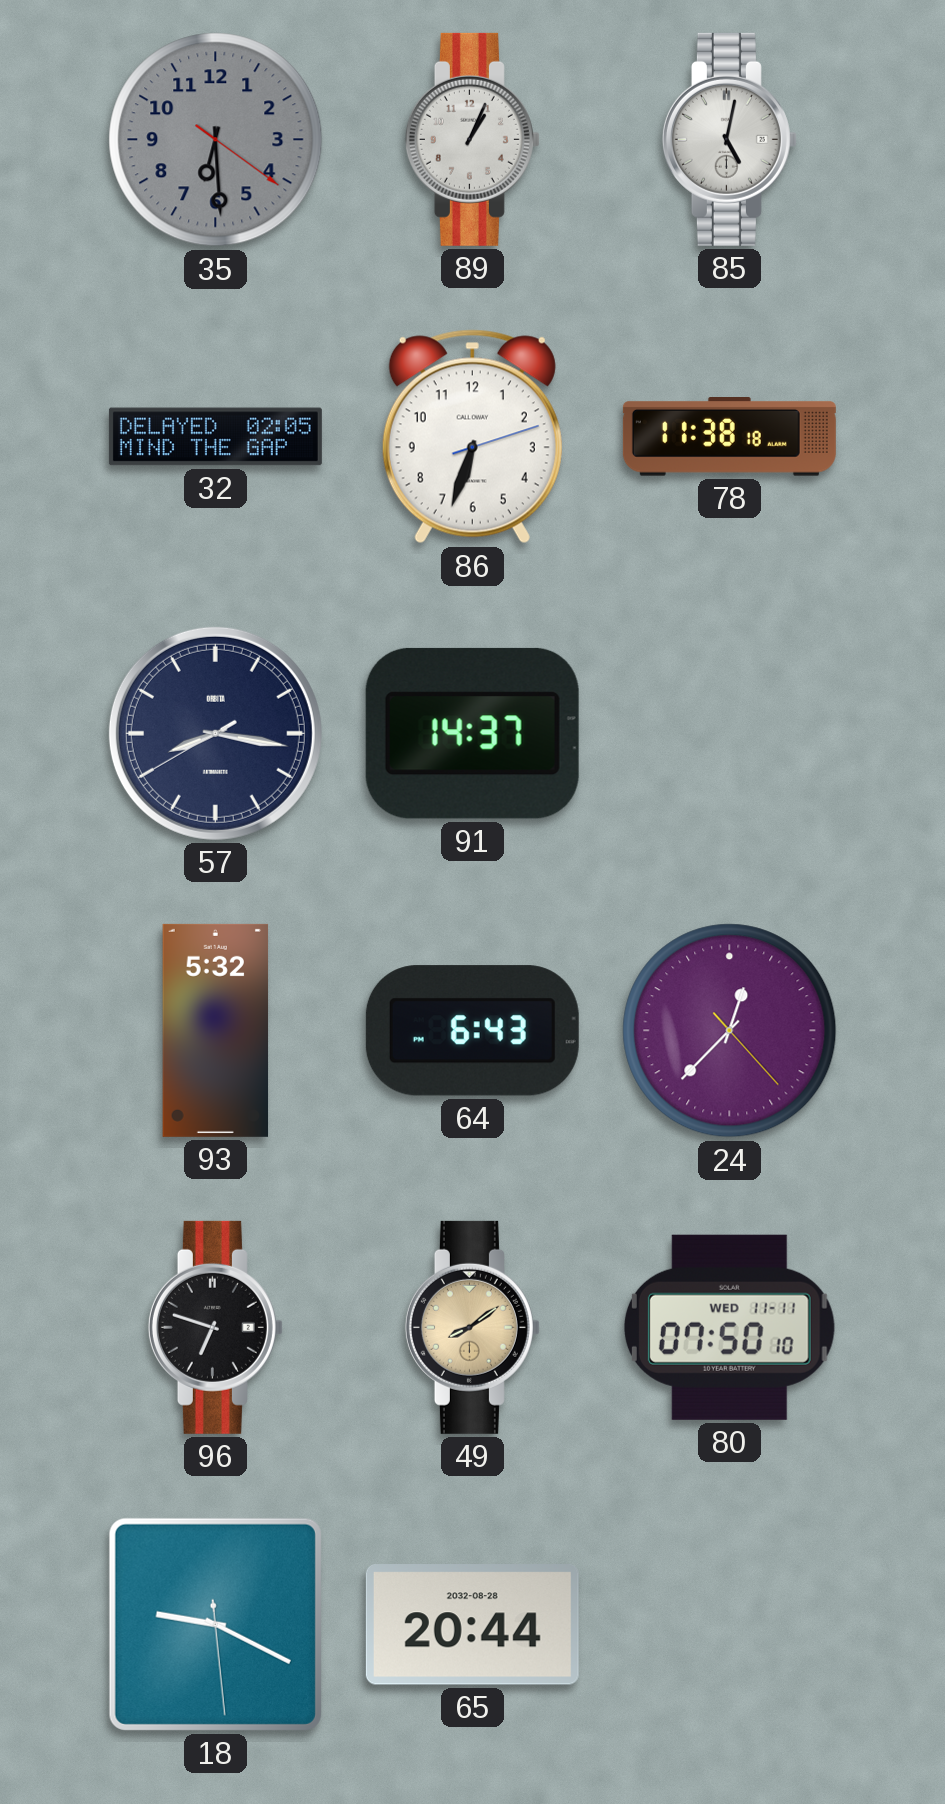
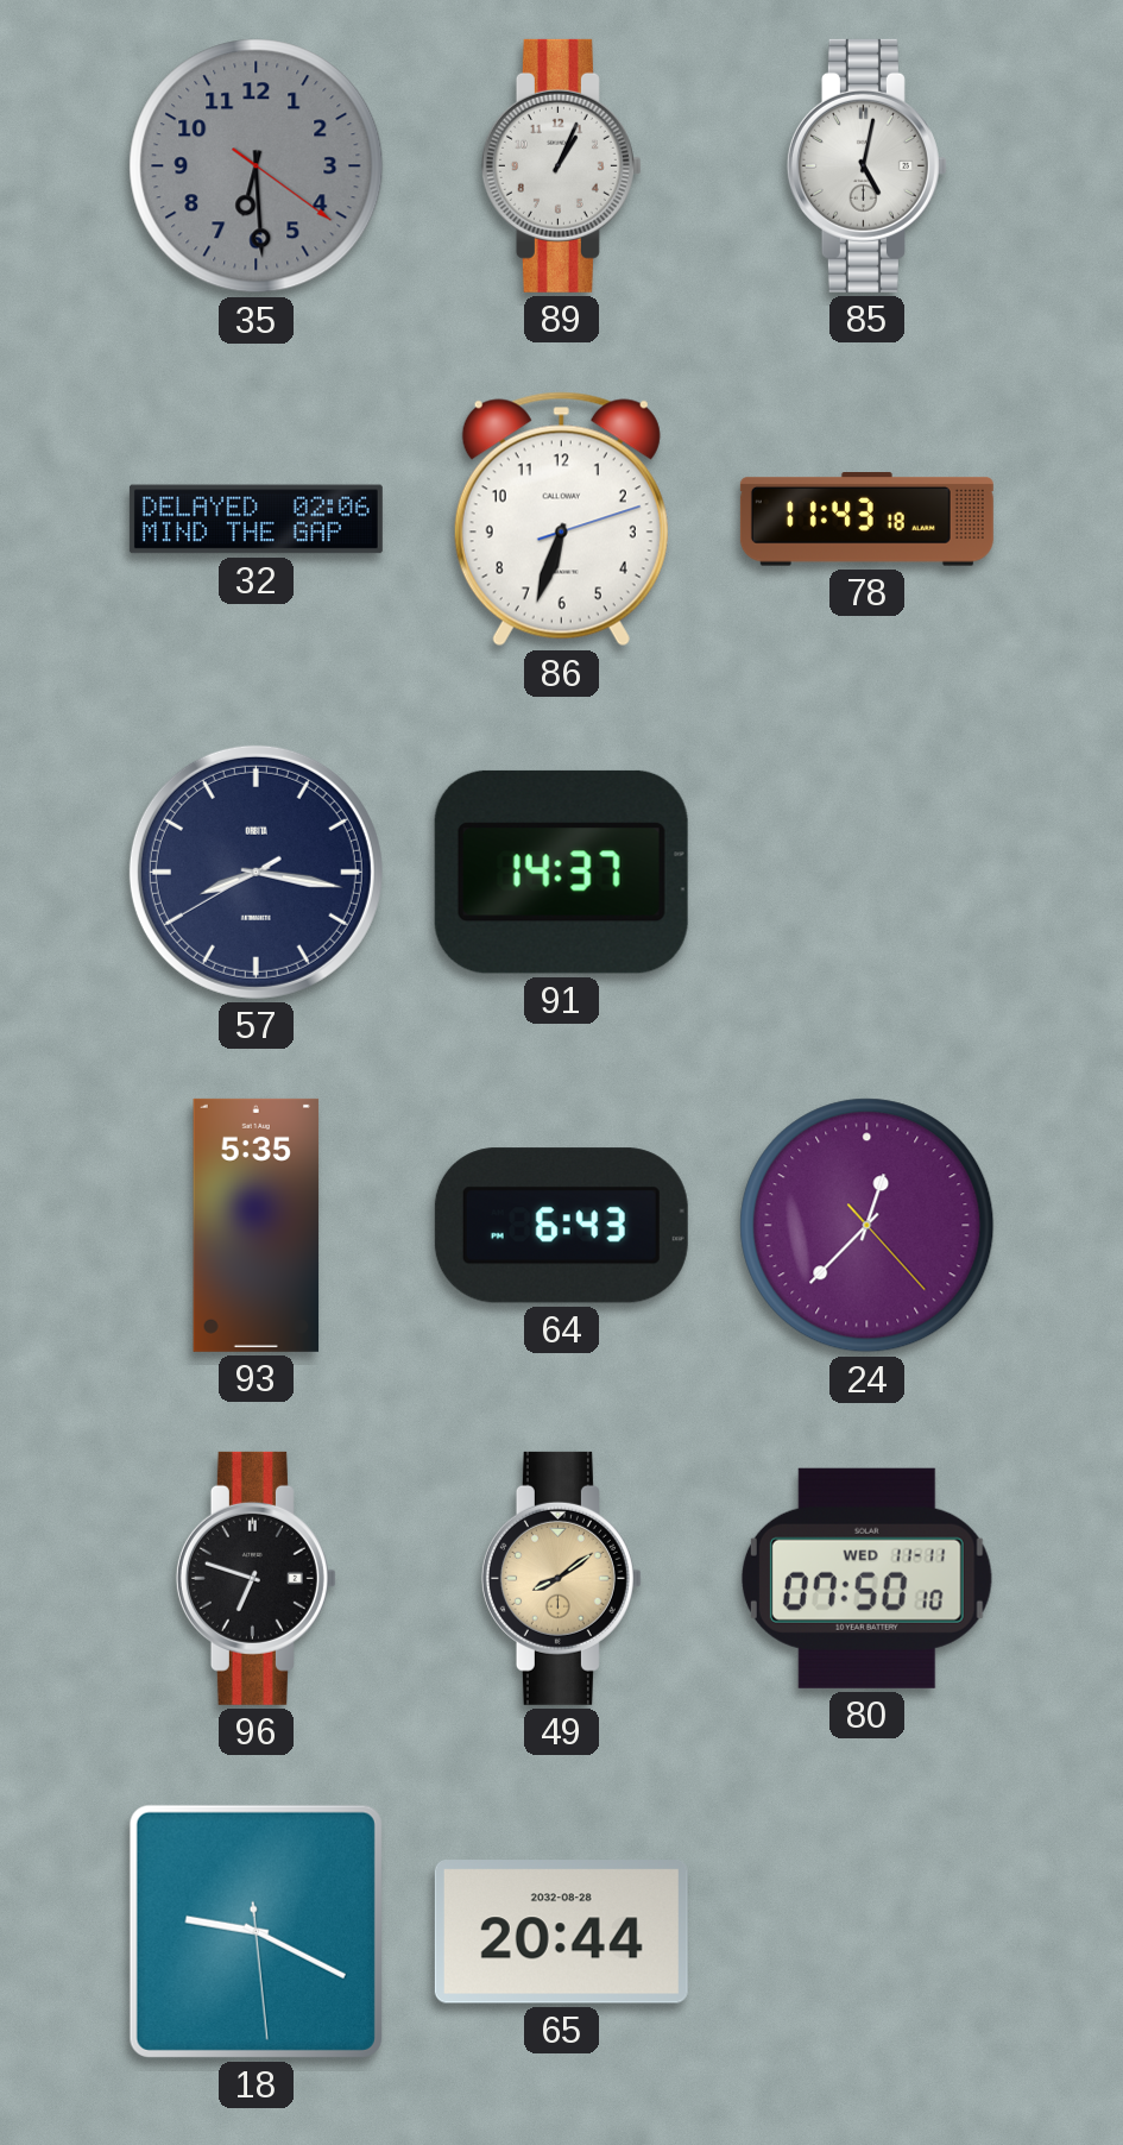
32: 02:05 -> 02:06
78: 11:38 -> 11:43
93: 5:32 -> 5:35
